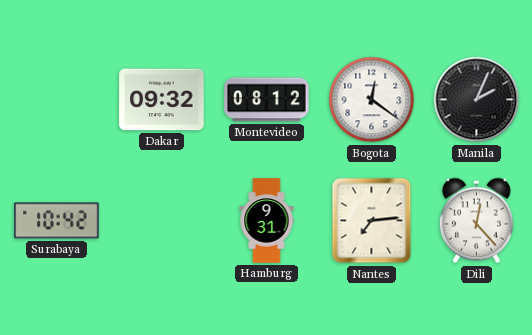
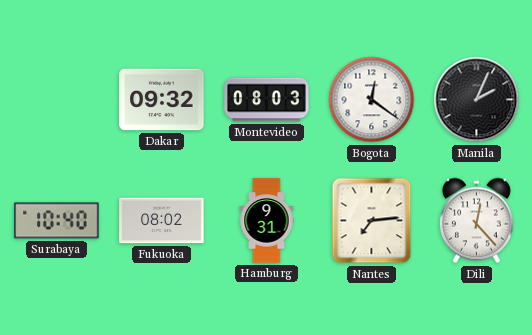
Montevideo: 08:12 -> 08:03
Surabaya: 10:42 -> 10:40
Fukuoka: none -> 08:02
